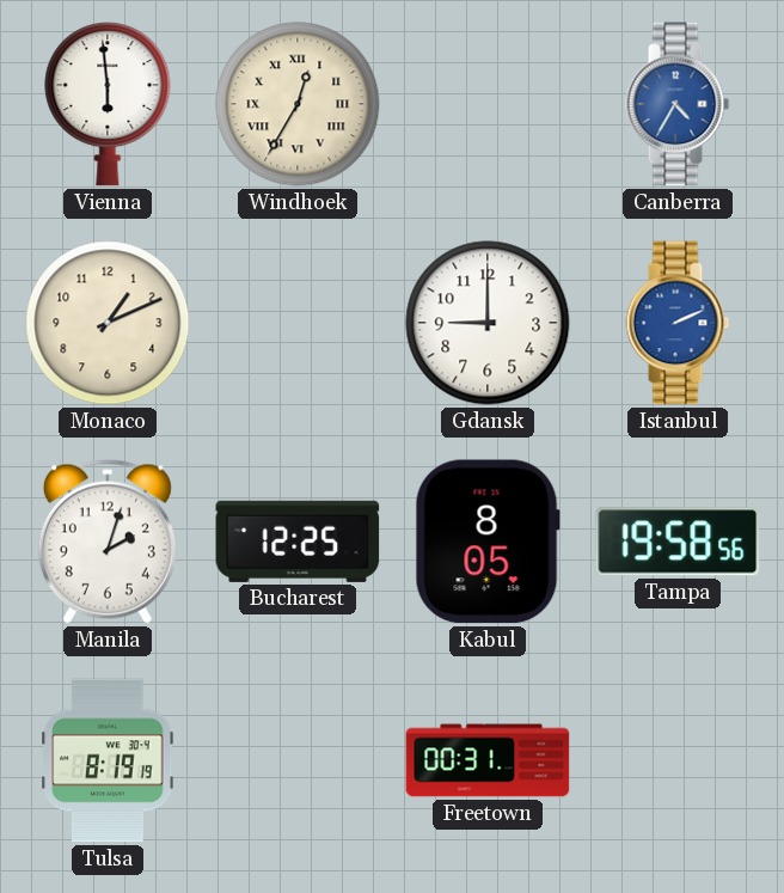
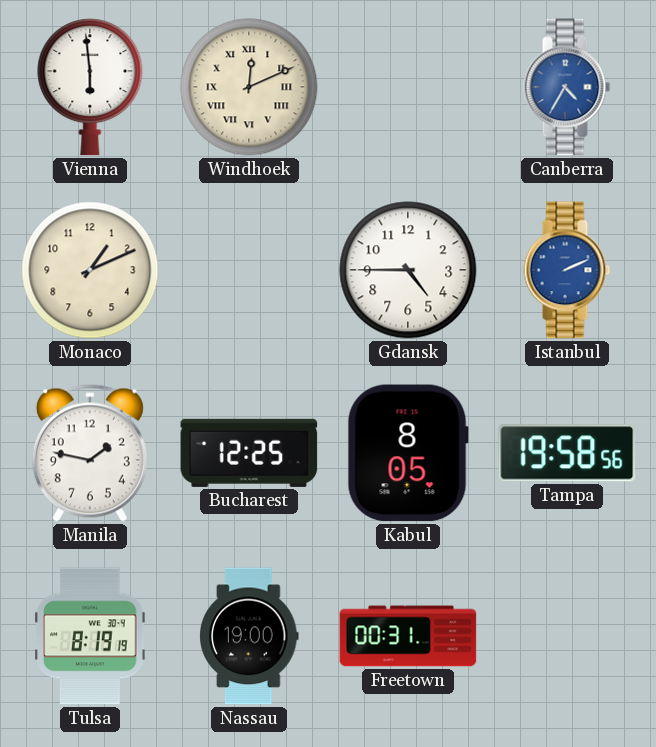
Windhoek: 12:35 -> 12:11
Gdansk: 9:00 -> 4:45
Manila: 2:03 -> 1:47
Nassau: none -> 19:00
